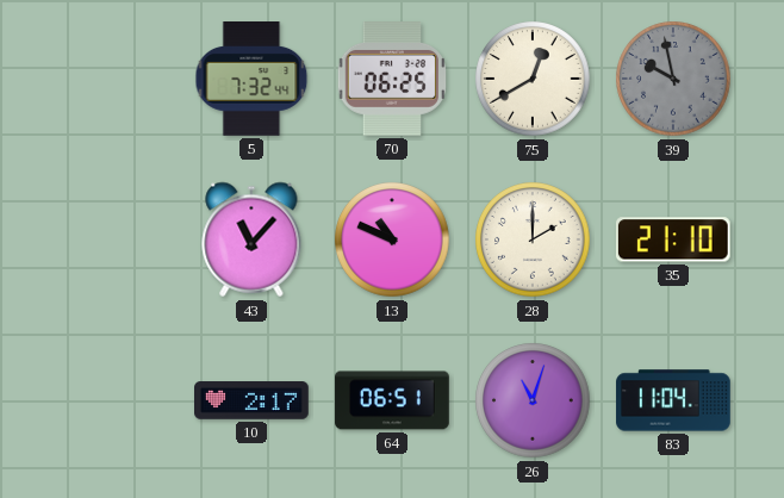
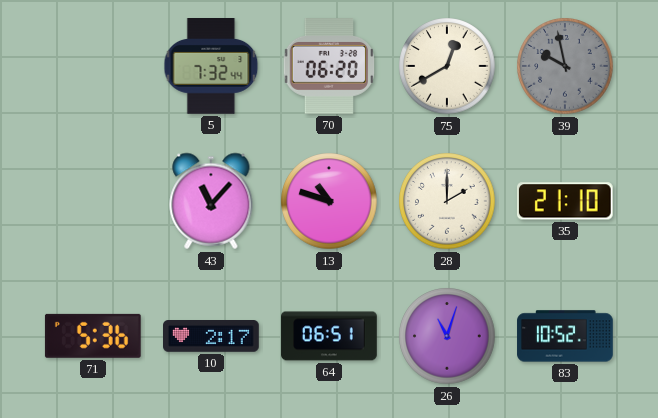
70: 06:25 -> 06:20
13: 10:49 -> 10:48
71: none -> 5:36
83: 11:04 -> 10:52
